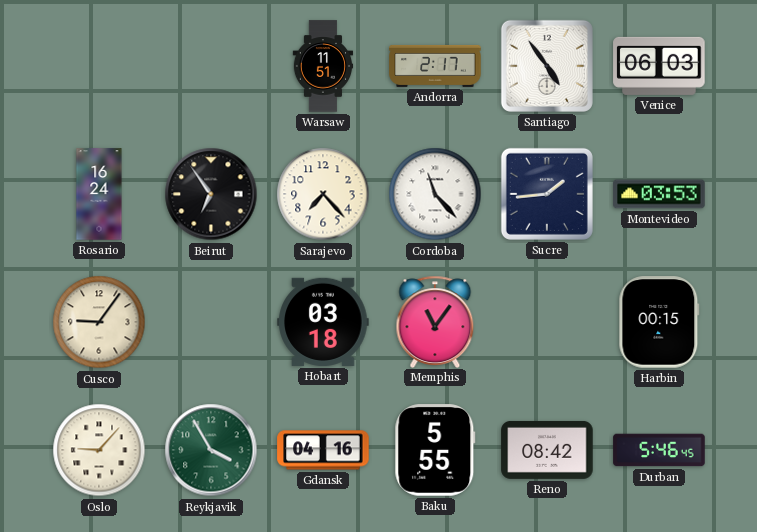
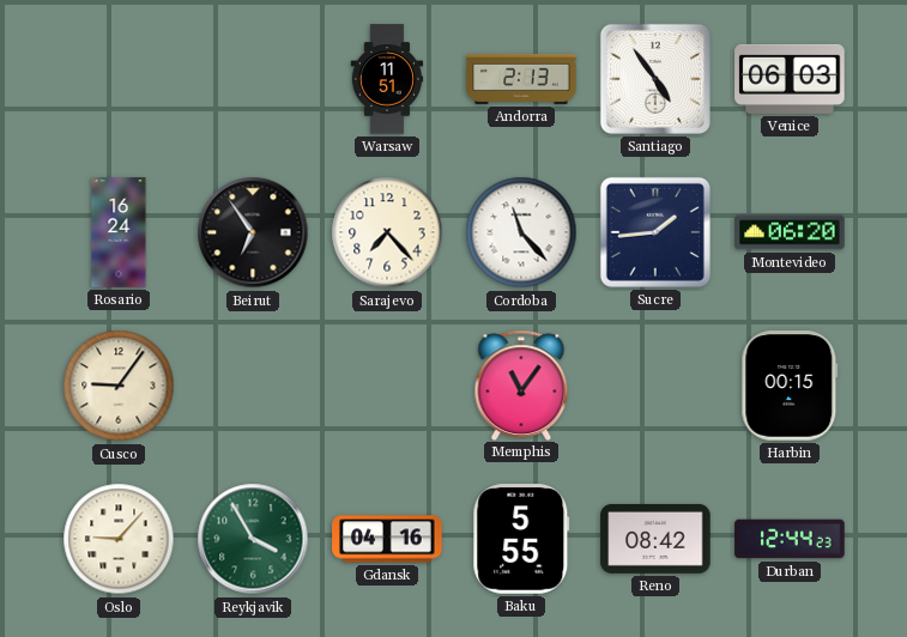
Andorra: 2:17 -> 2:13
Montevideo: 03:53 -> 06:20
Hobart: 03:18 -> none
Durban: 5:46 -> 12:44
